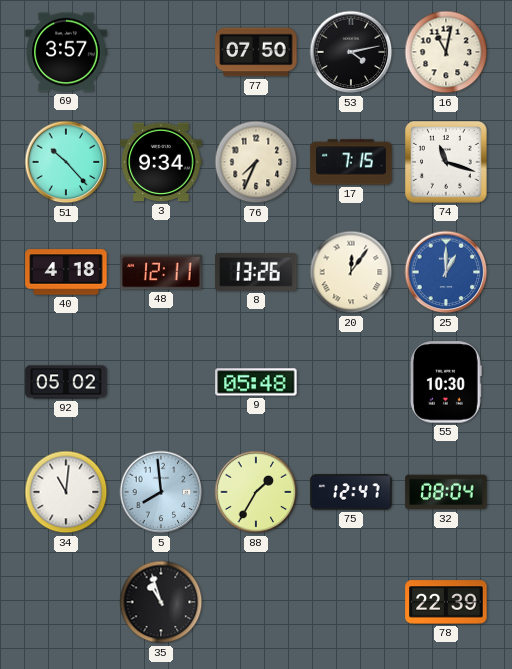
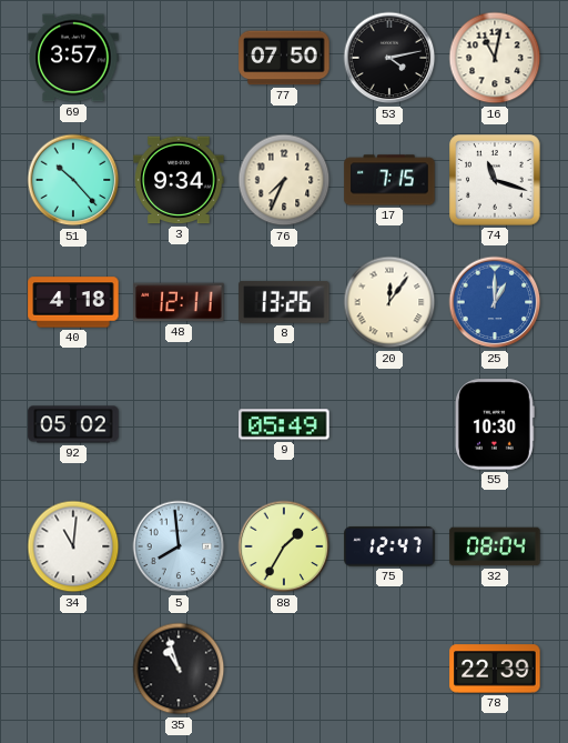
9: 05:48 -> 05:49
